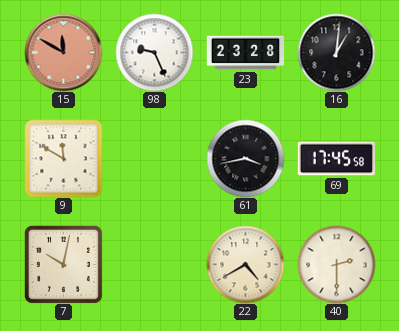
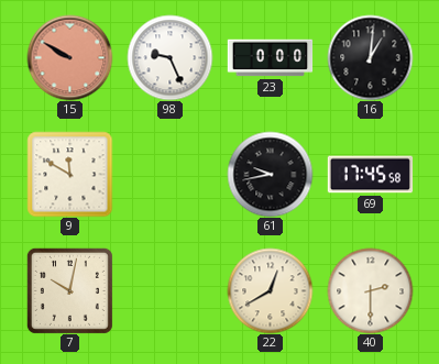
15: 11:50 -> 9:50
23: 23:28 -> 0:00
61: 3:43 -> 9:43
22: 4:40 -> 12:40
